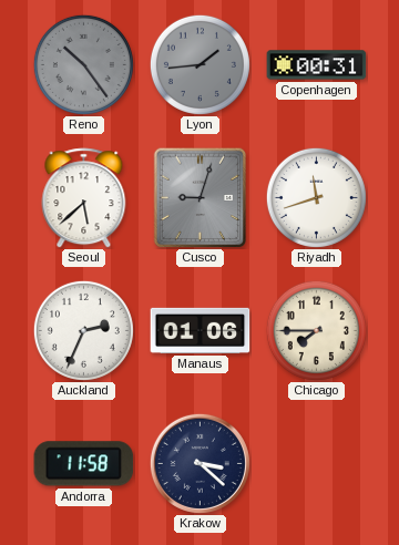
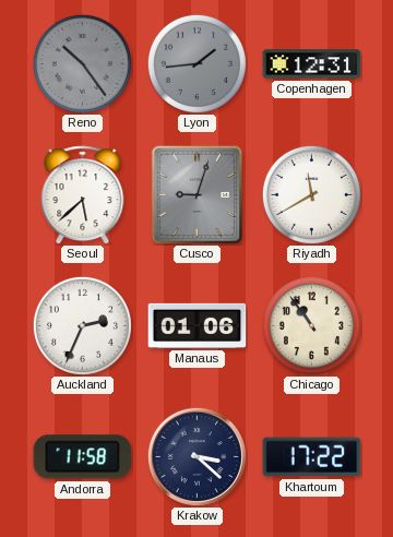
Copenhagen: 00:31 -> 12:31
Riyadh: 11:42 -> 11:40
Chicago: 7:45 -> 10:54
Khartoum: none -> 17:22
